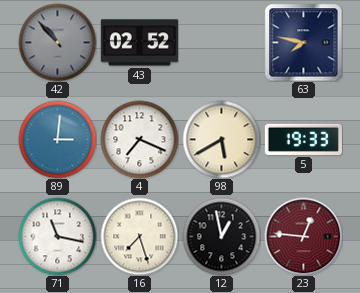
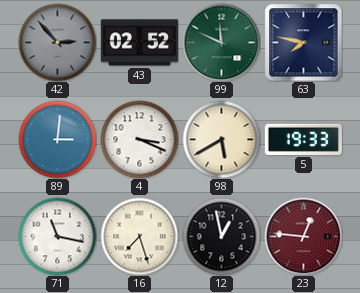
42: 10:53 -> 2:53
99: none -> 11:49
4: 7:19 -> 3:19
